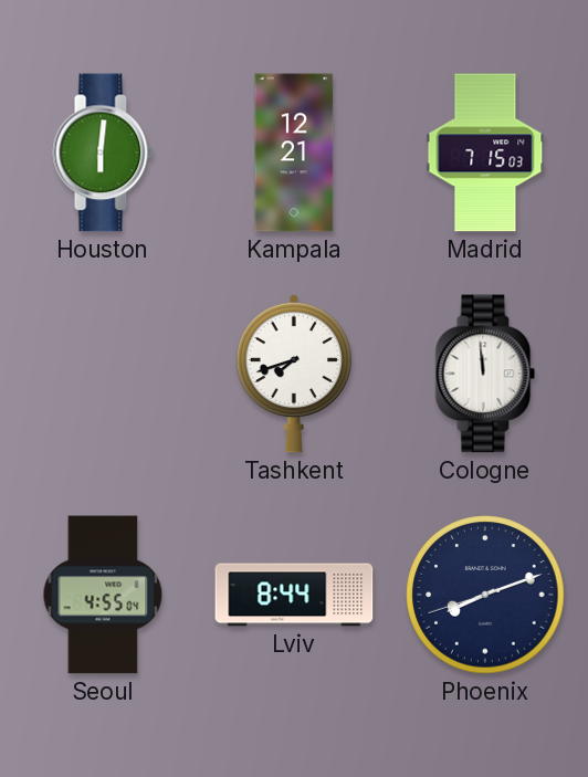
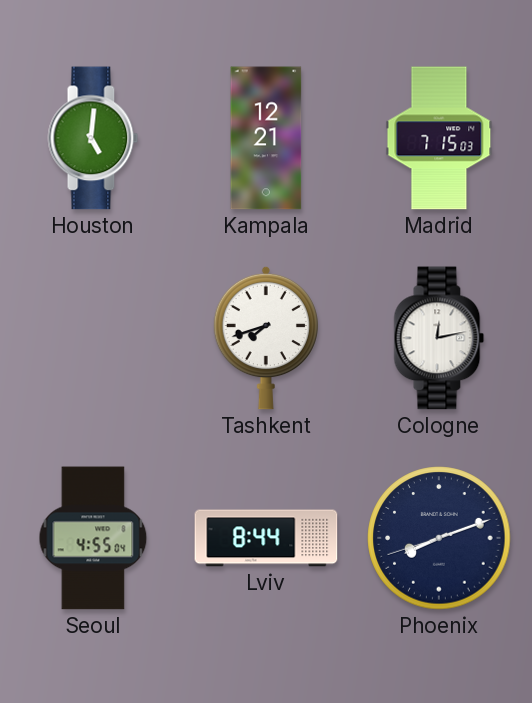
Houston: 6:01 -> 5:01
Cologne: 11:59 -> 12:13
